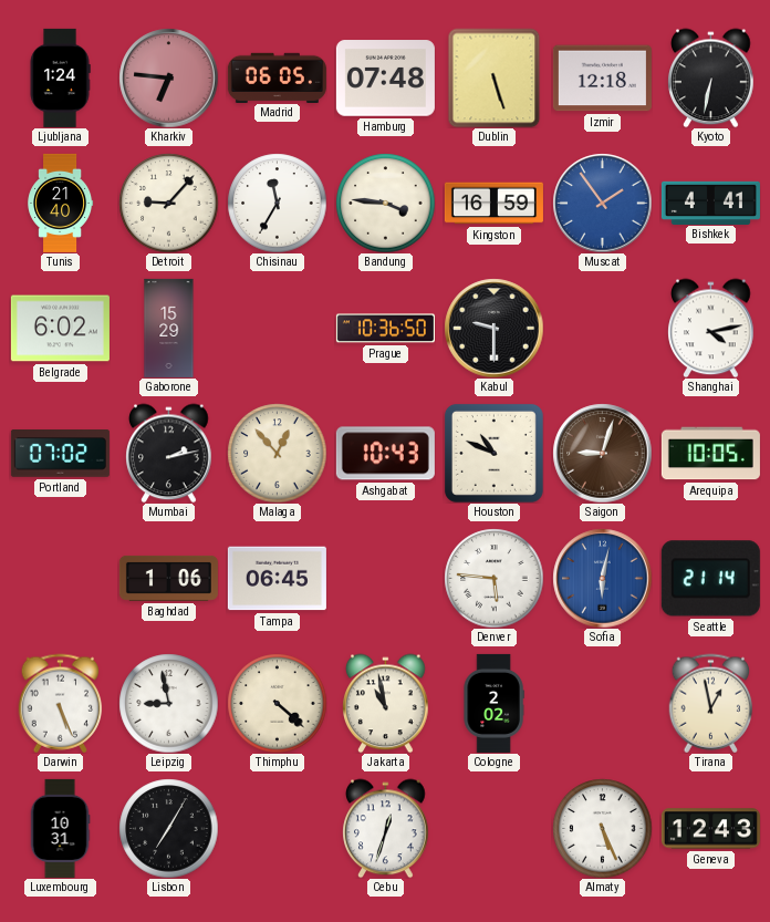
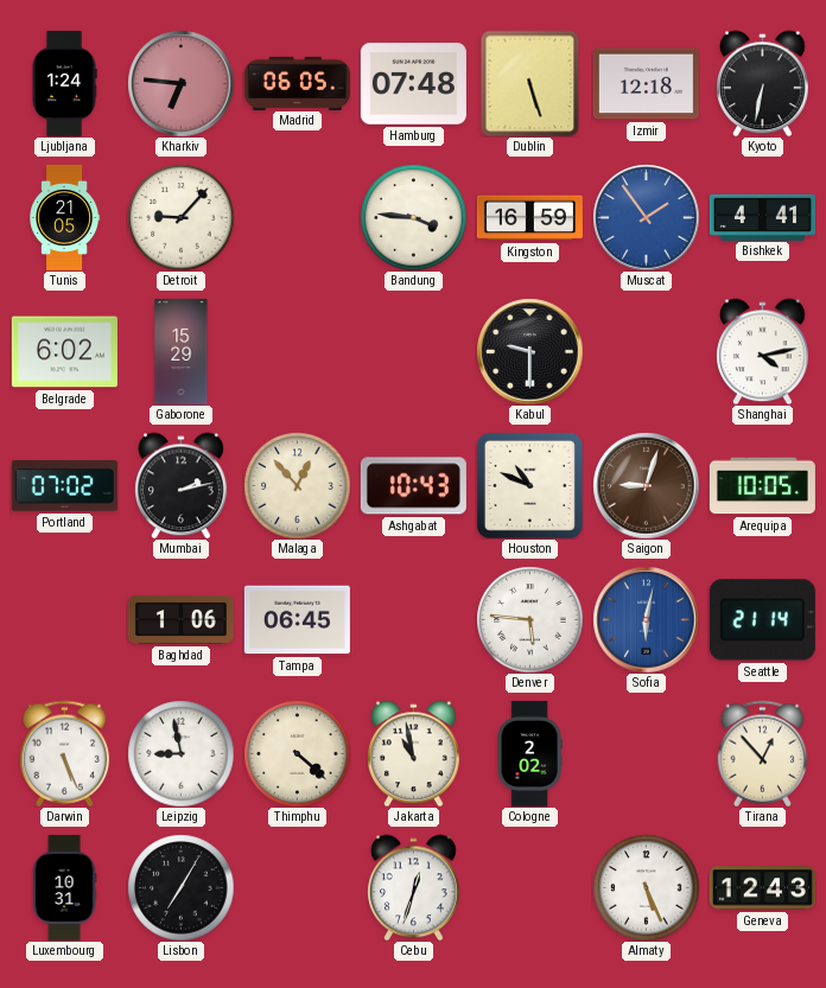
Tunis: 21:40 -> 21:05
Chisinau: 11:35 -> none
Prague: 10:36 -> none
Tirana: 12:58 -> 12:53
